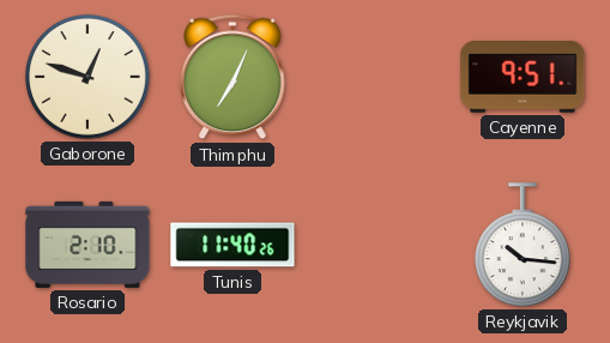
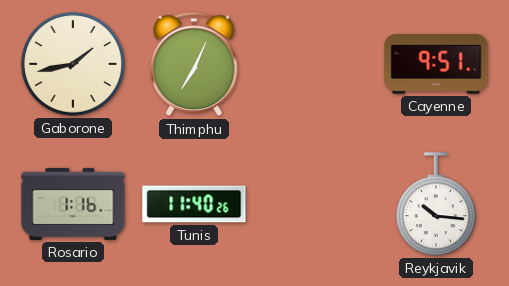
Gaborone: 12:48 -> 1:43
Rosario: 2:10 -> 1:16
